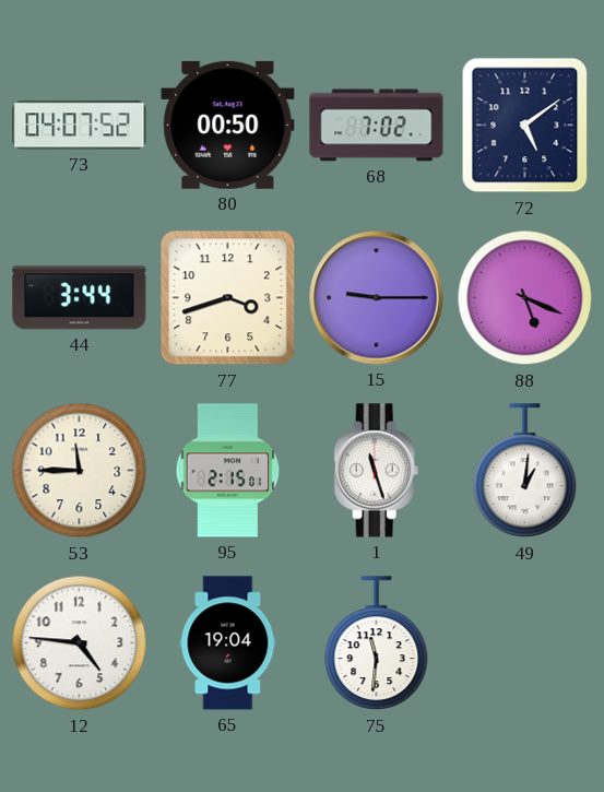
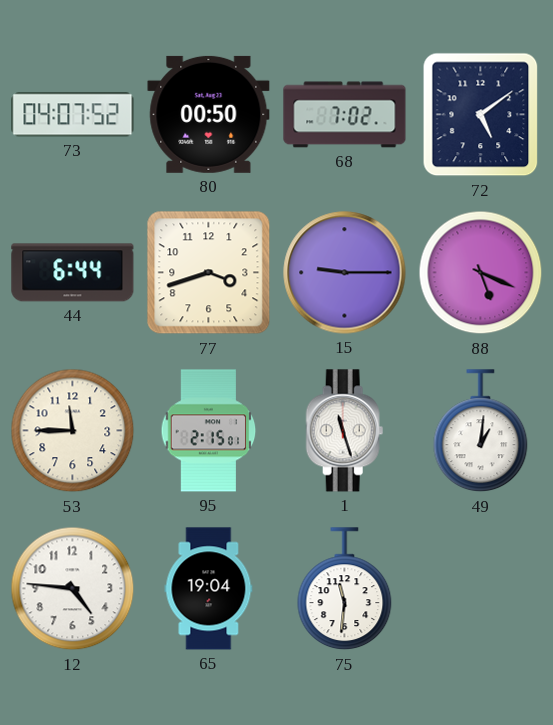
44: 3:44 -> 6:44
